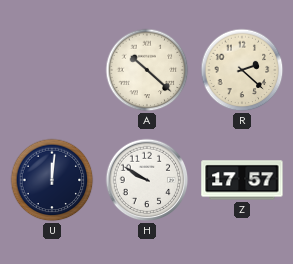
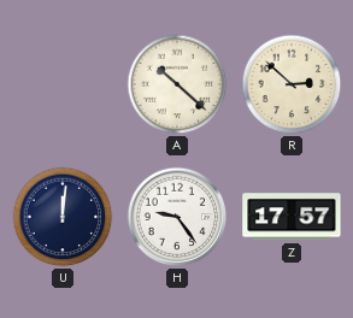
R: 2:22 -> 2:52
H: 9:50 -> 9:24
